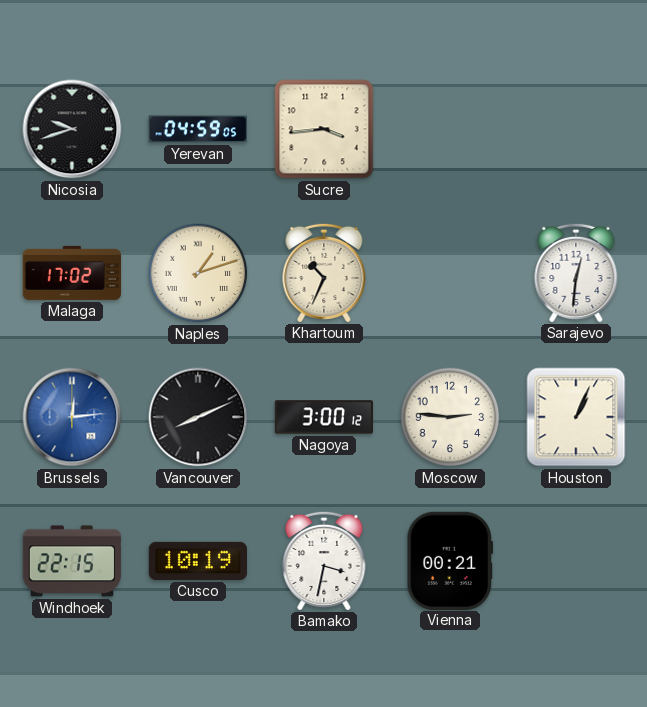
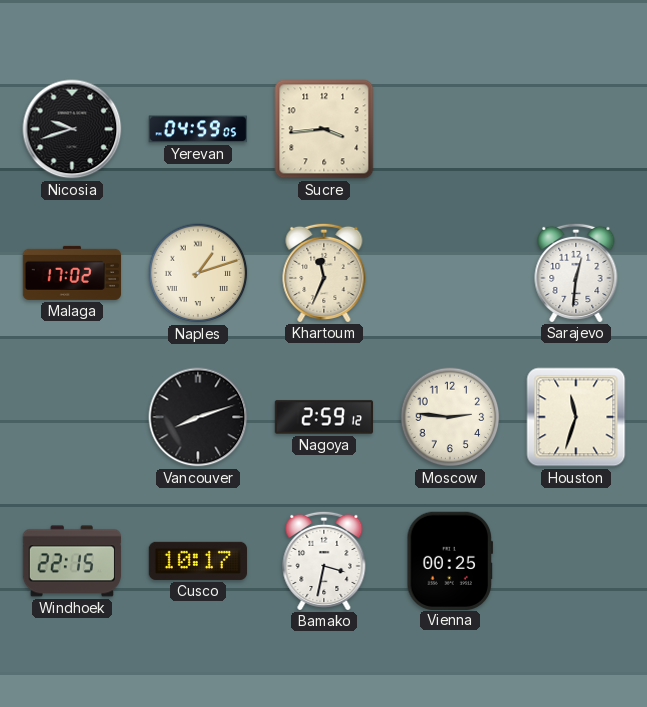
Khartoum: 10:34 -> 11:34
Brussels: 12:14 -> none
Vancouver: 8:11 -> 8:12
Nagoya: 3:00 -> 2:59
Houston: 1:04 -> 11:33
Cusco: 10:19 -> 10:17
Vienna: 00:21 -> 00:25
